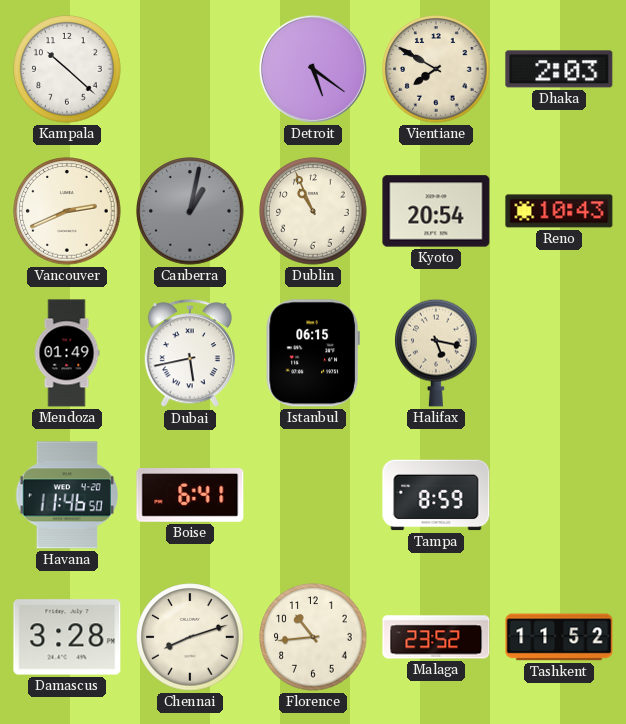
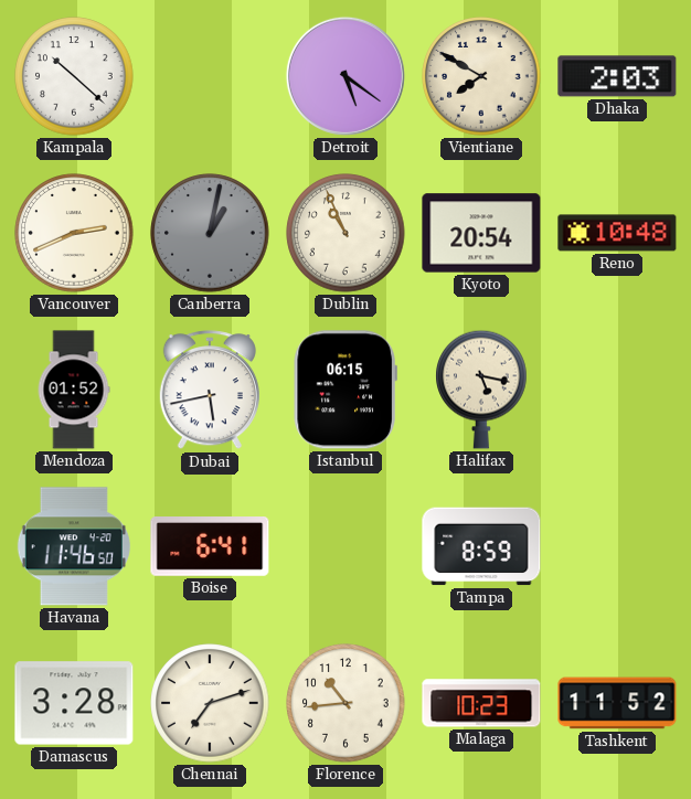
Reno: 10:43 -> 10:48
Mendoza: 01:49 -> 01:52
Chennai: 8:12 -> 7:12
Malaga: 23:52 -> 10:23
